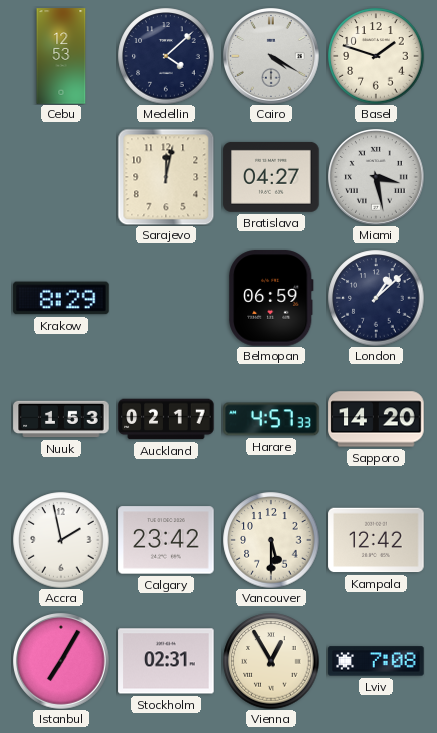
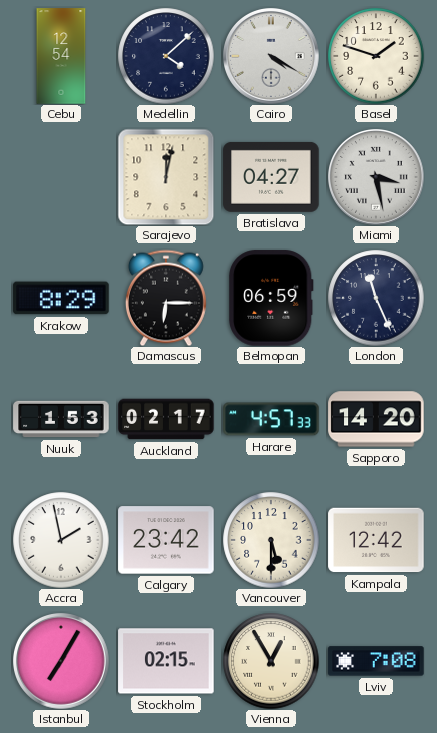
Cebu: 12:53 -> 12:54
Damascus: none -> 6:15
London: 1:08 -> 11:26
Stockholm: 02:31 -> 02:15
